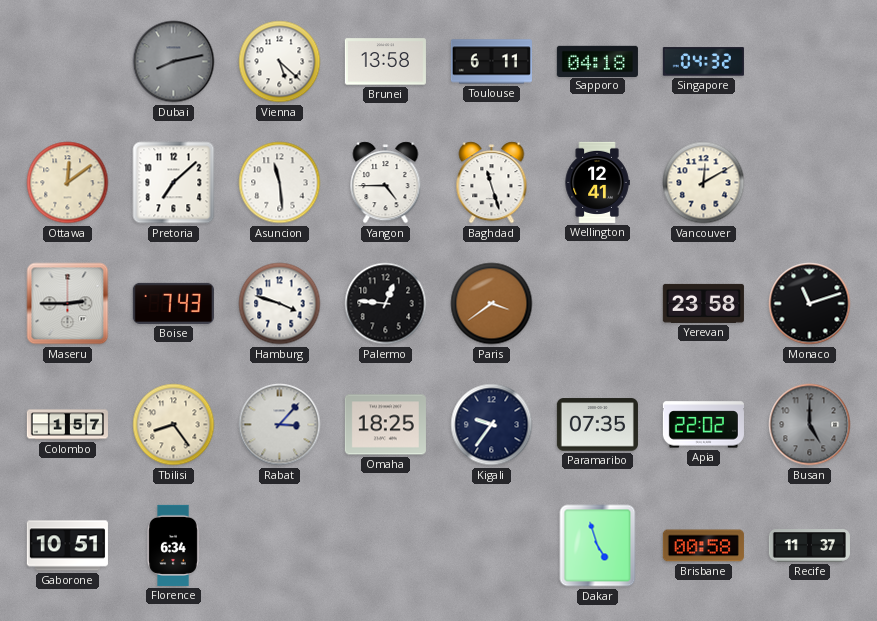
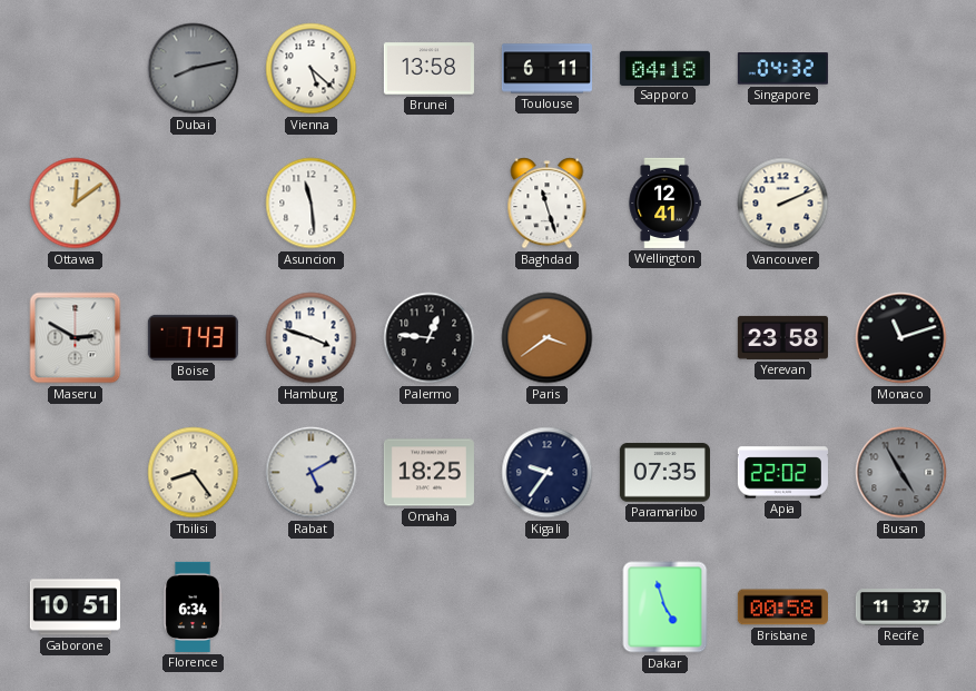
Pretoria: 7:08 -> none
Yangon: 4:45 -> none
Vancouver: 12:10 -> 2:11
Maseru: 2:45 -> 2:50
Colombo: 1:57 -> none
Rabat: 3:07 -> 5:10
Busan: 5:00 -> 4:55
